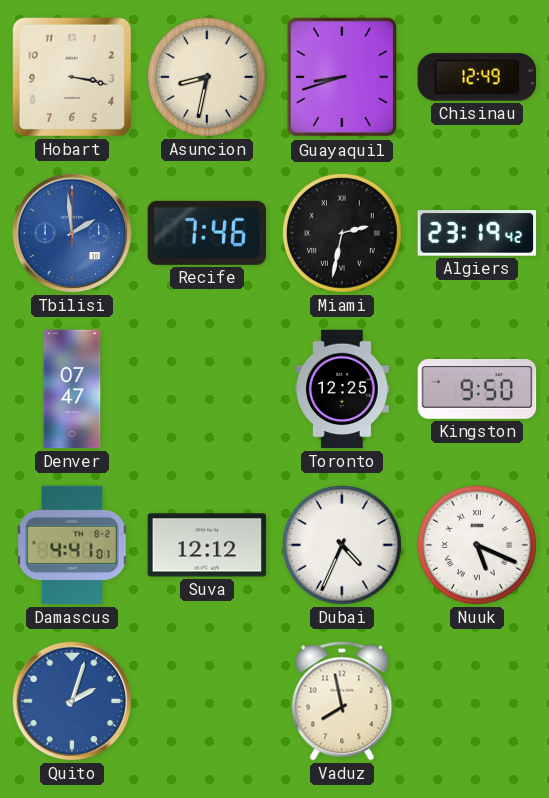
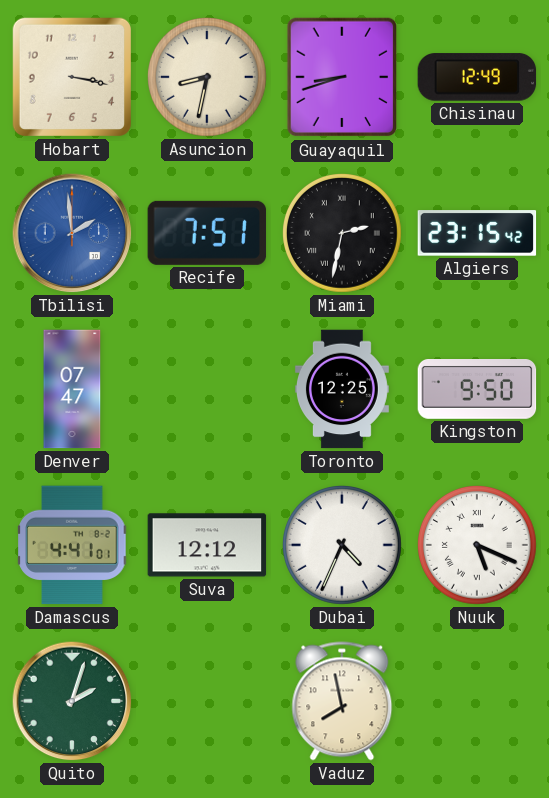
Recife: 7:46 -> 7:51
Algiers: 23:19 -> 23:15
Quito dial: blue -> green
